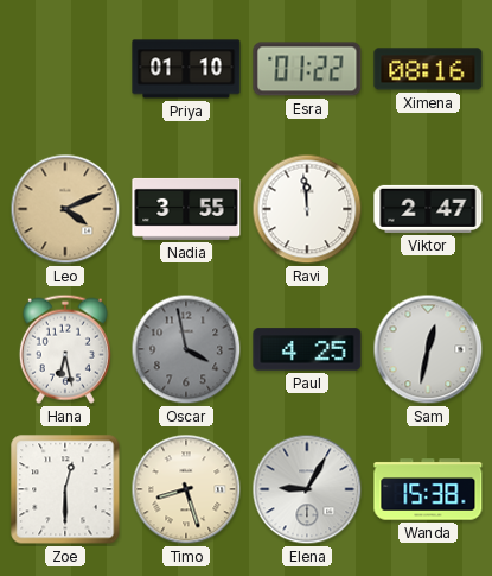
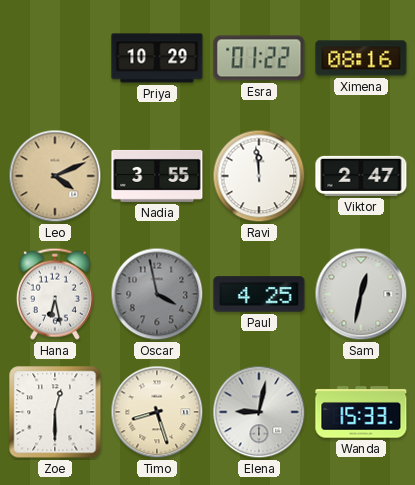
Priya: 01:10 -> 10:29
Elena: 9:05 -> 9:02
Wanda: 15:38 -> 15:33
